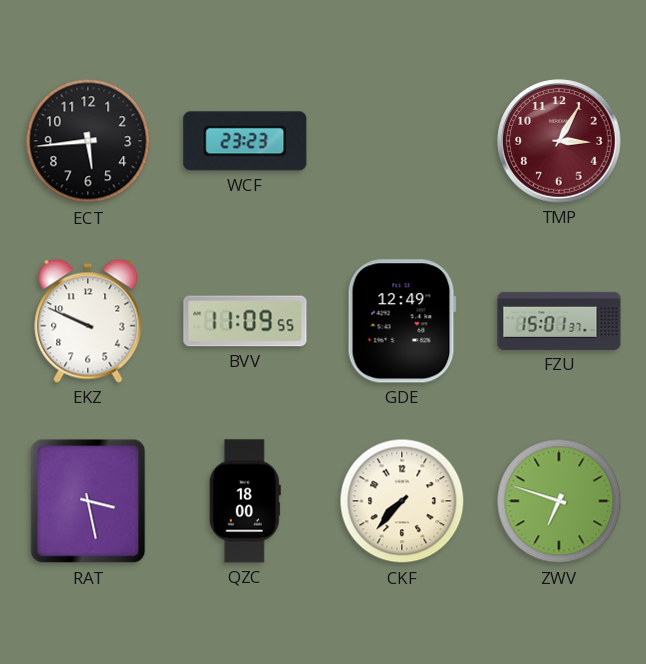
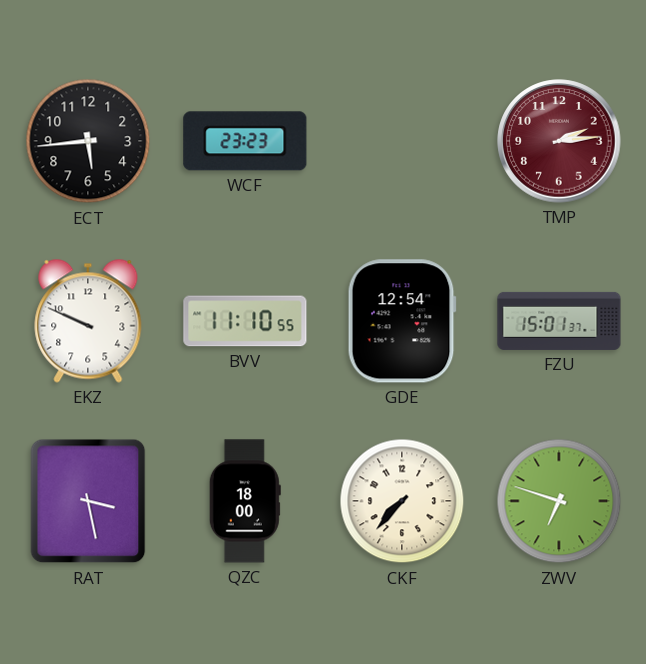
TMP: 3:05 -> 2:14
BVV: 11:09 -> 11:10
GDE: 12:49 -> 12:54
